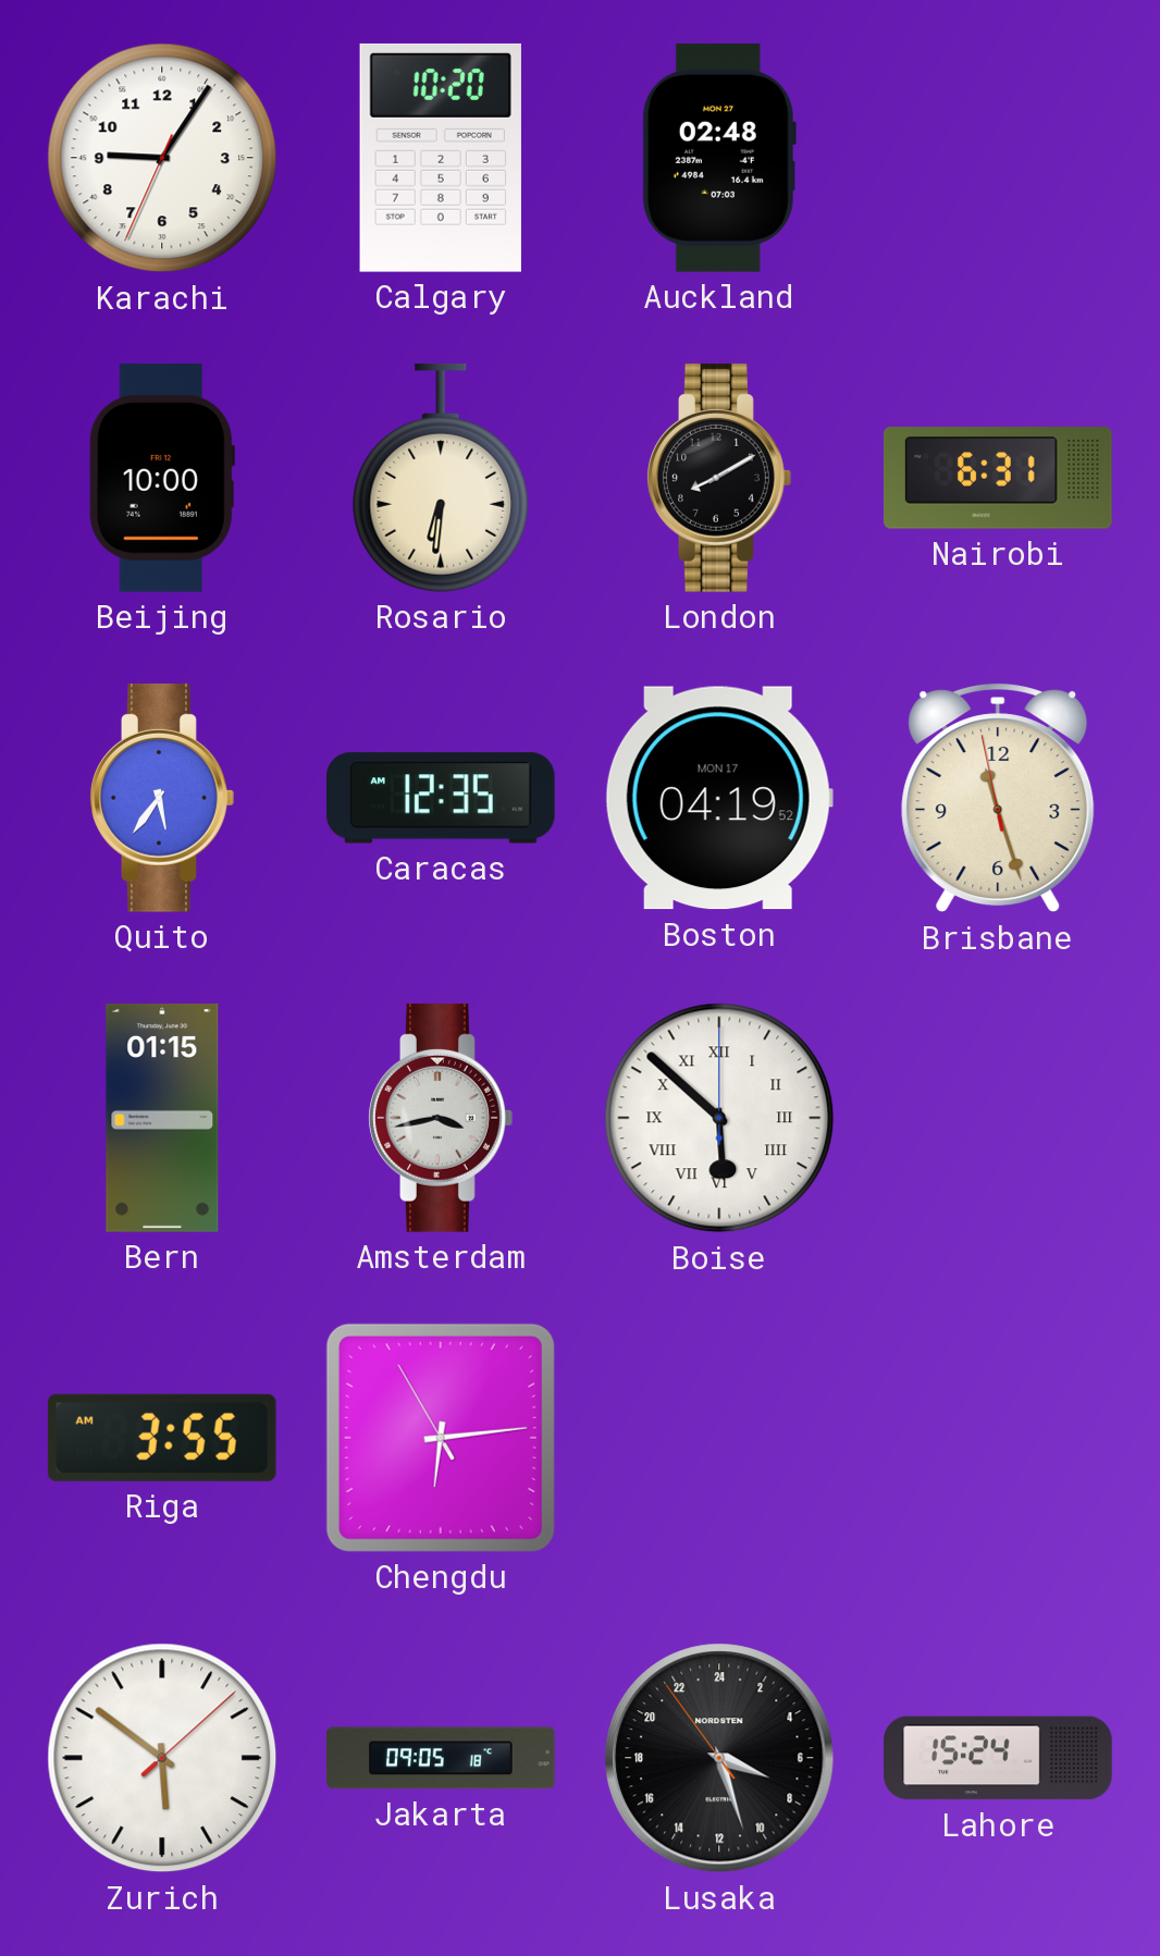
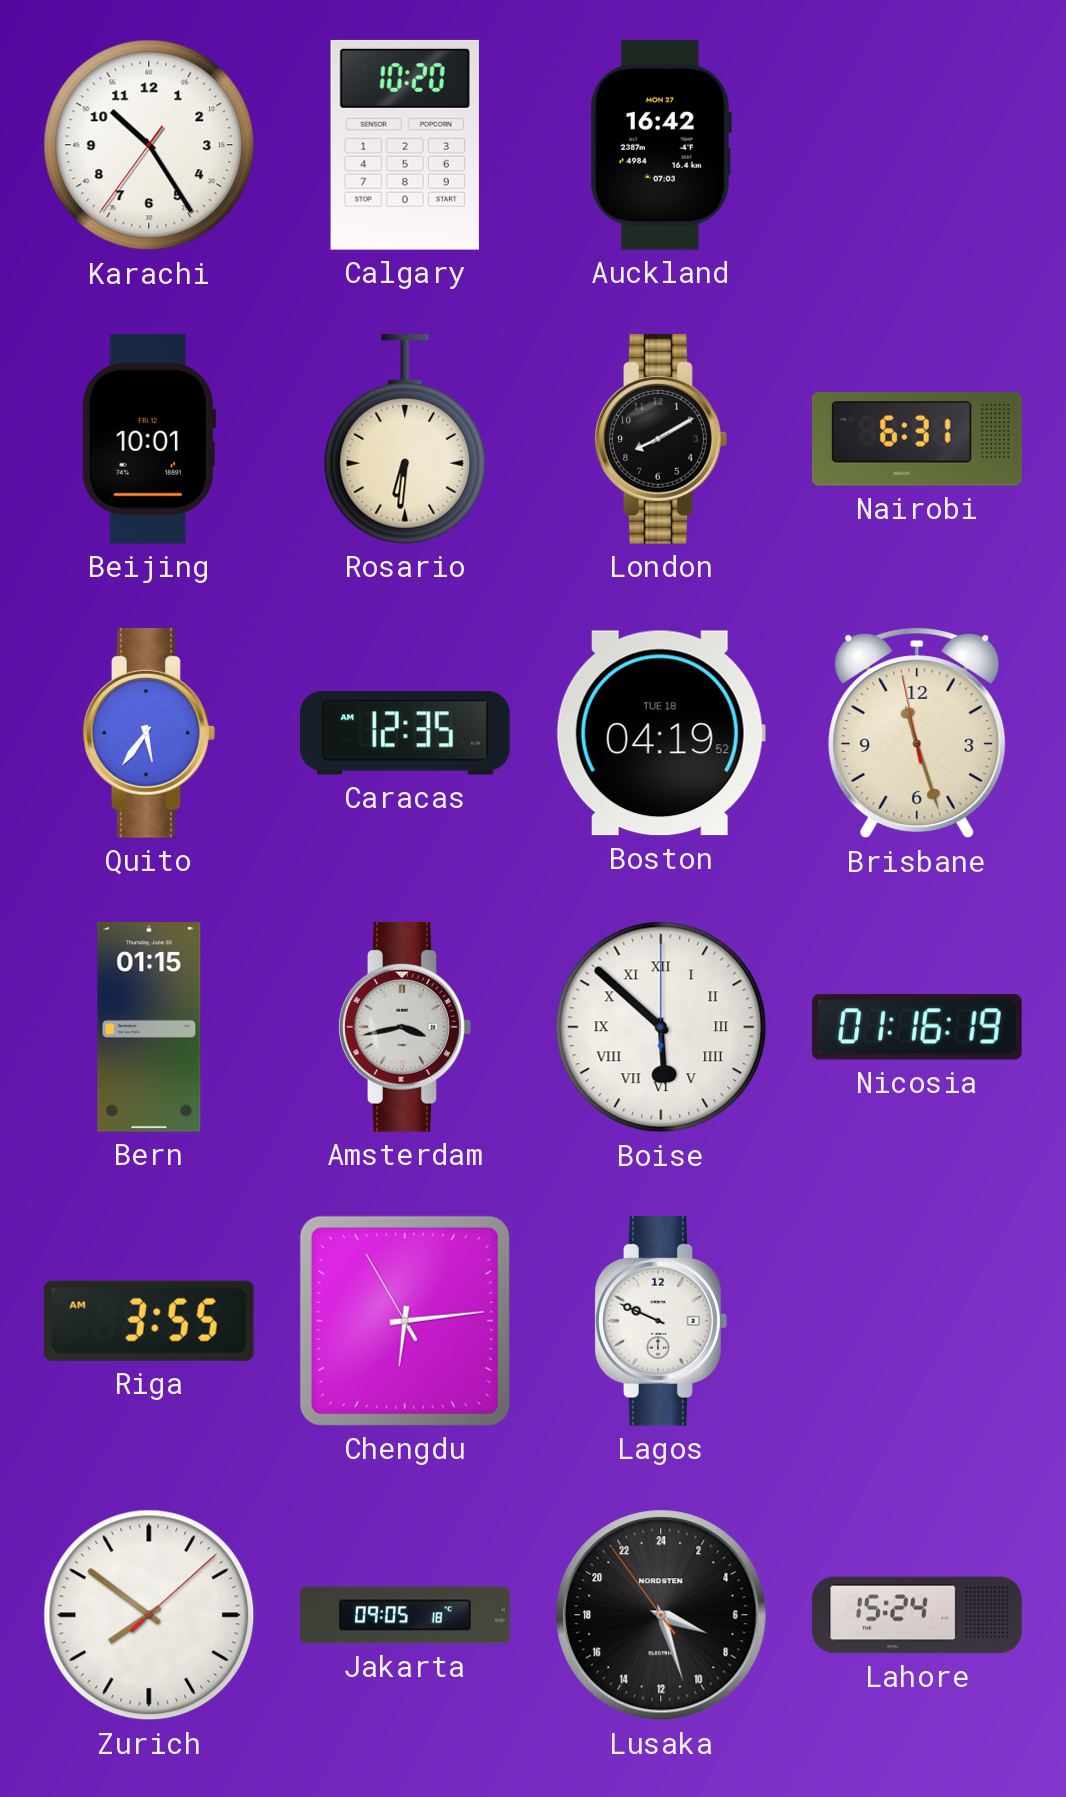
Karachi: 9:05 -> 10:24
Auckland: 02:48 -> 16:42
Beijing: 10:00 -> 10:01
Boston date: MON 17 -> TUE 18
Nicosia: none -> 01:16
Lagos: none -> 9:49
Zurich: 5:51 -> 7:51
